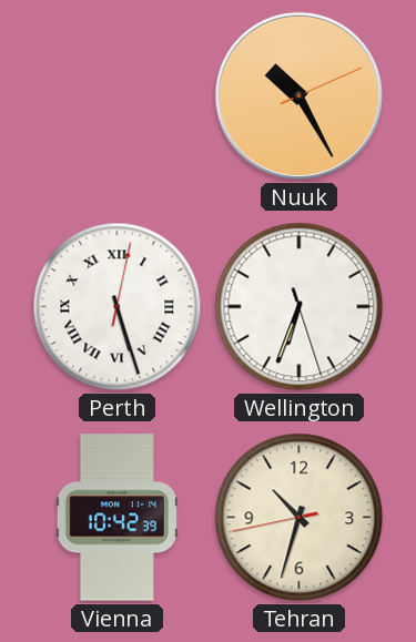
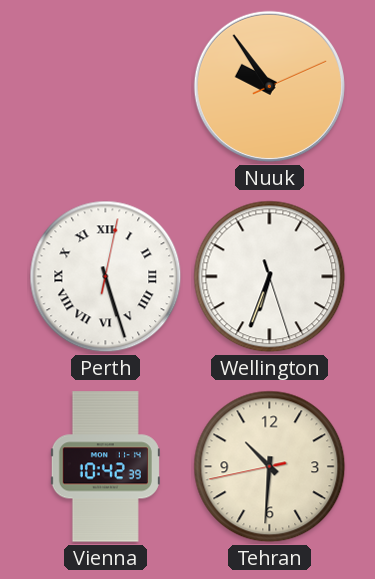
Nuuk: 10:25 -> 9:54
Tehran: 10:32 -> 10:30
